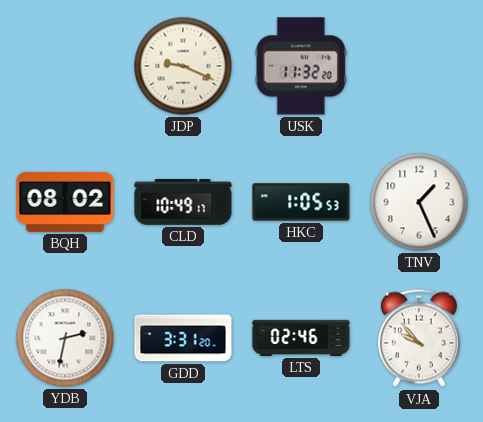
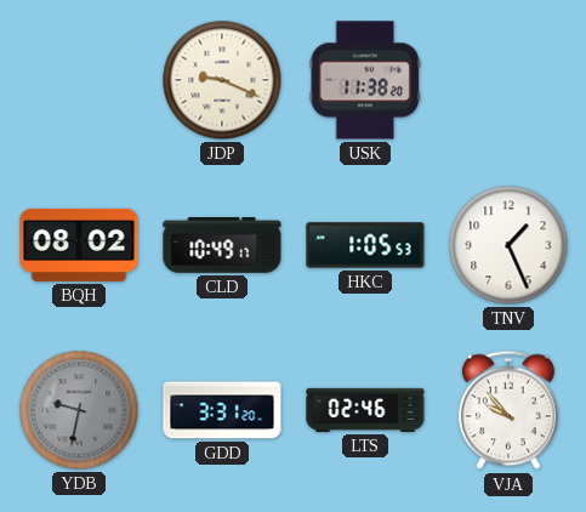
USK: 11:32 -> 11:38
YDB: 2:32 -> 9:32
YDB dial: white -> grey
